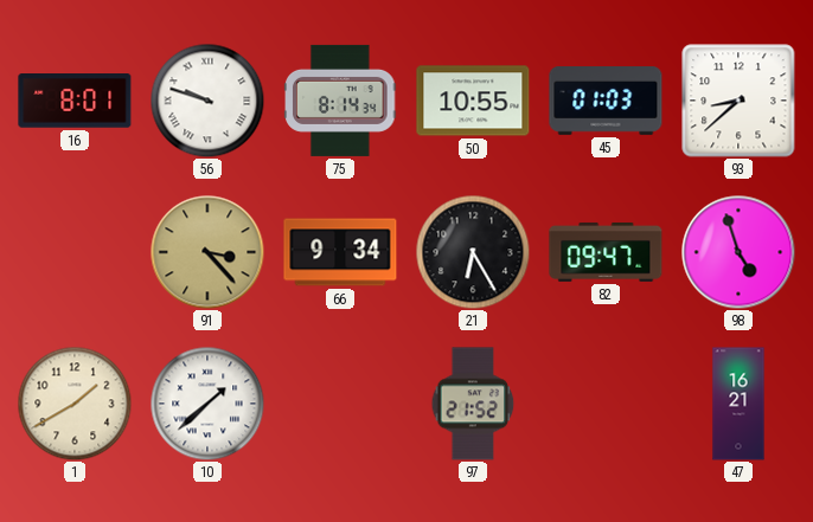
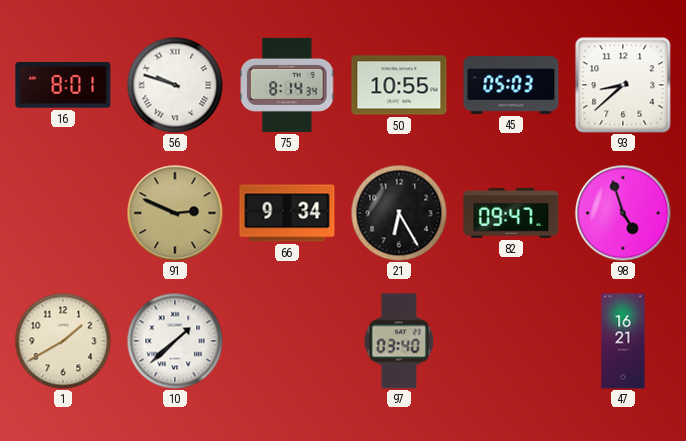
45: 01:03 -> 05:03
91: 3:23 -> 2:49
97: 21:52 -> 03:40
